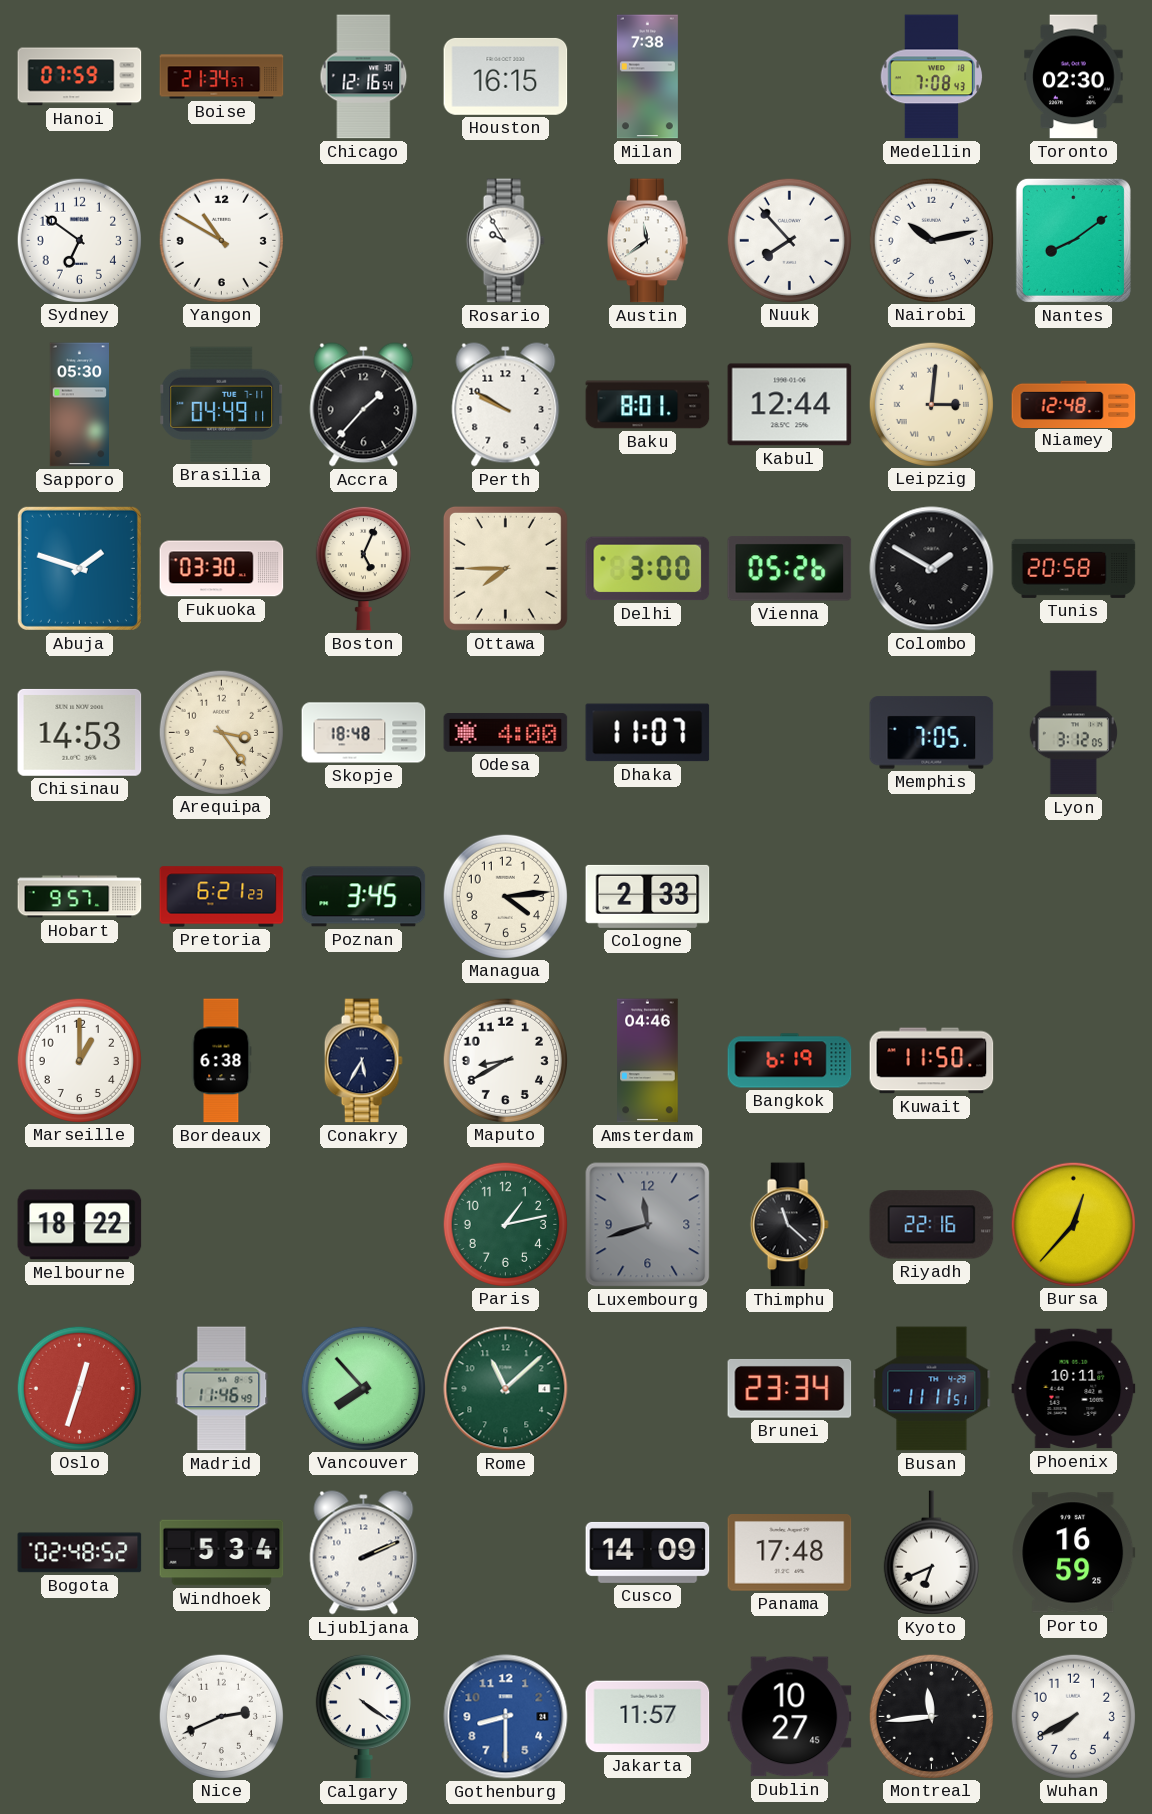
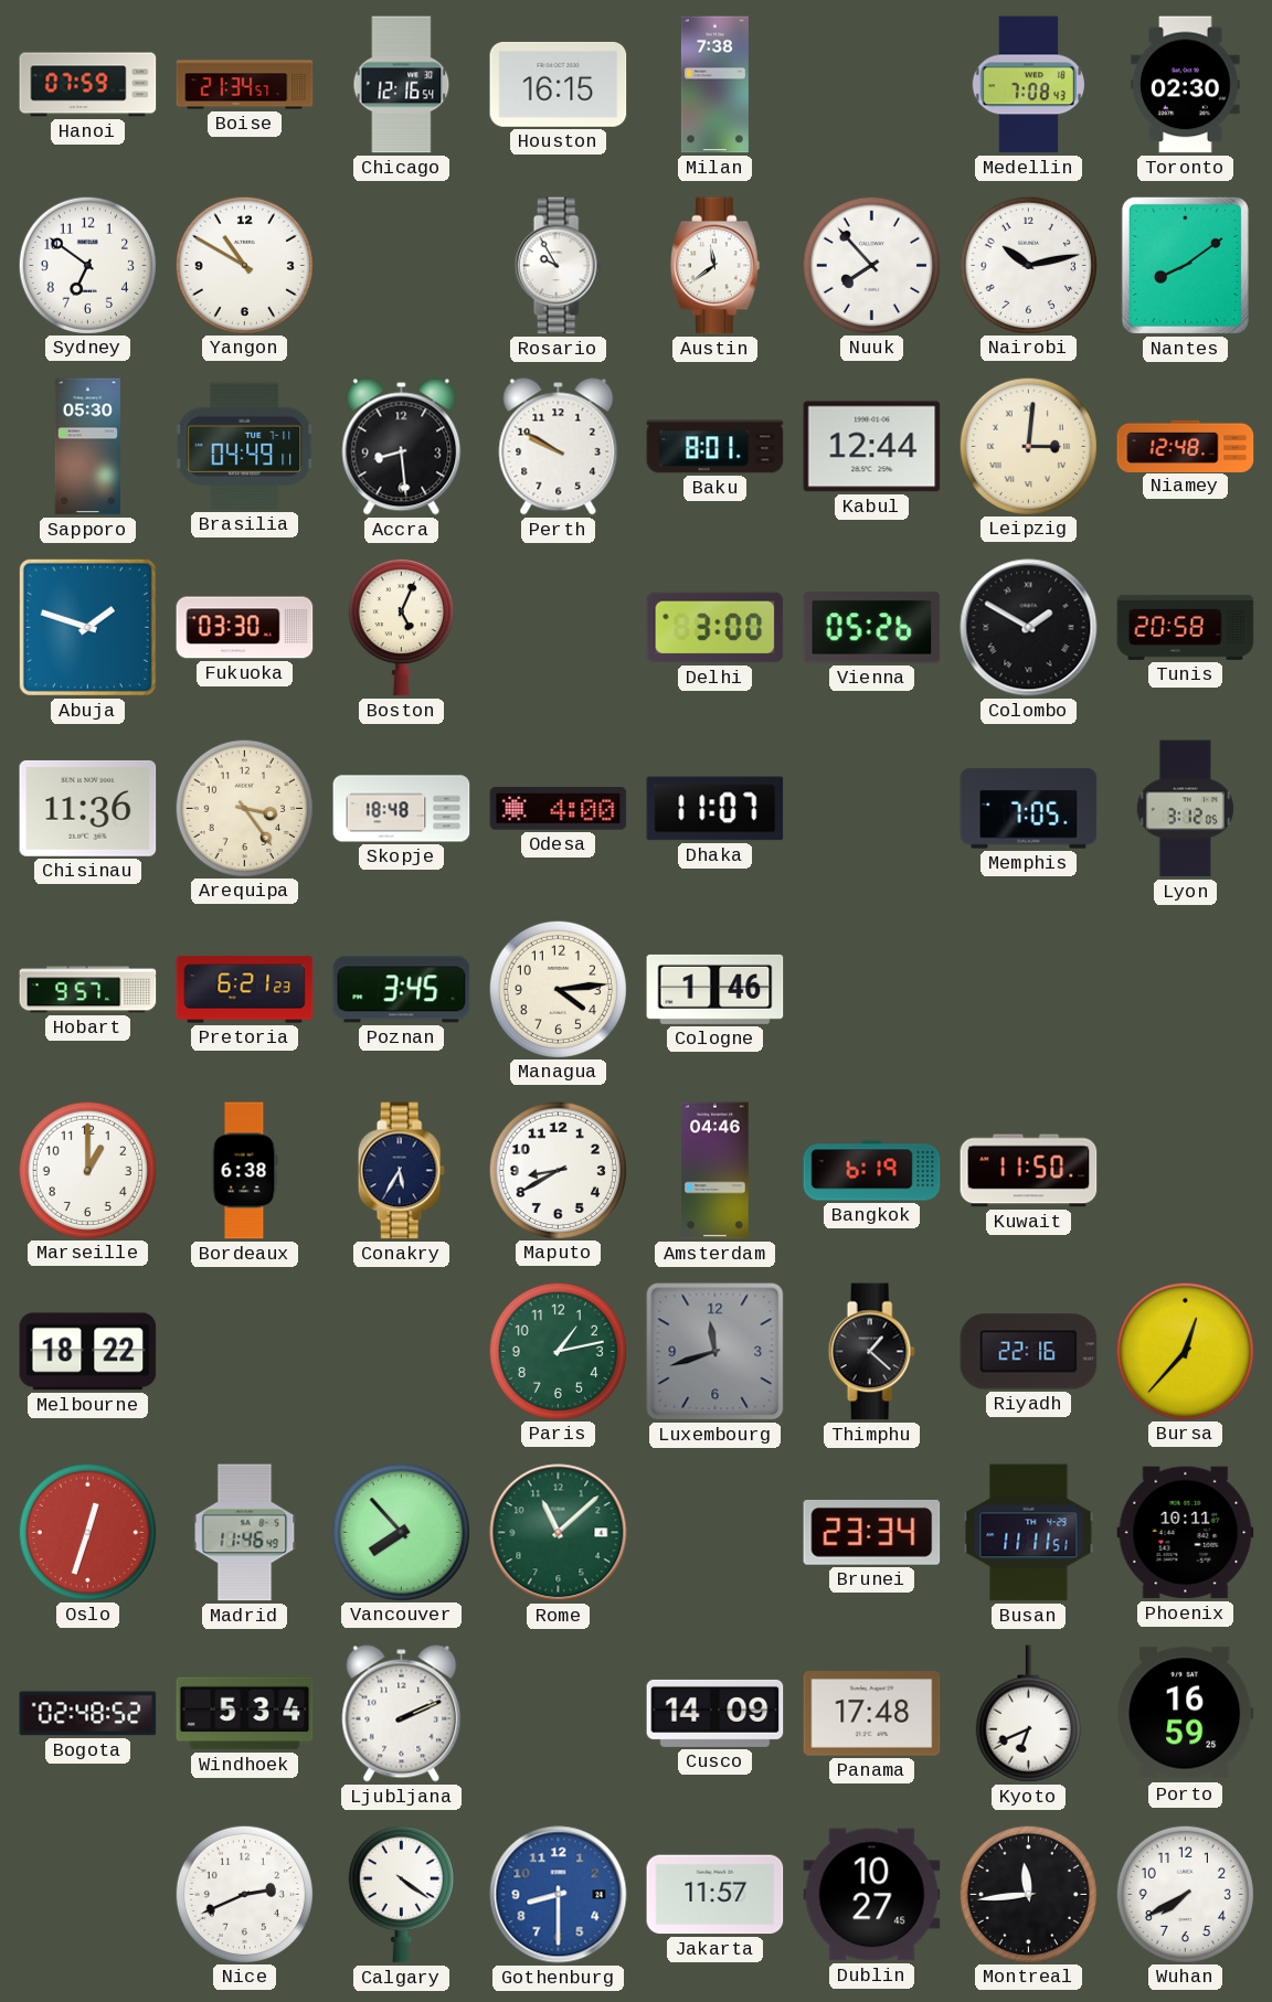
Accra: 1:37 -> 8:29
Ottawa: 7:45 -> none
Chisinau: 14:53 -> 11:36
Cologne: 2:33 -> 1:46
Thimphu: 11:22 -> 1:22
